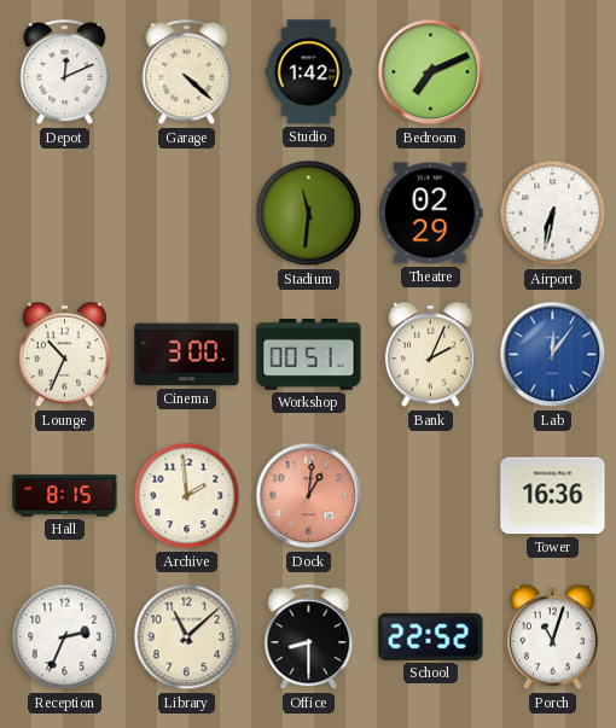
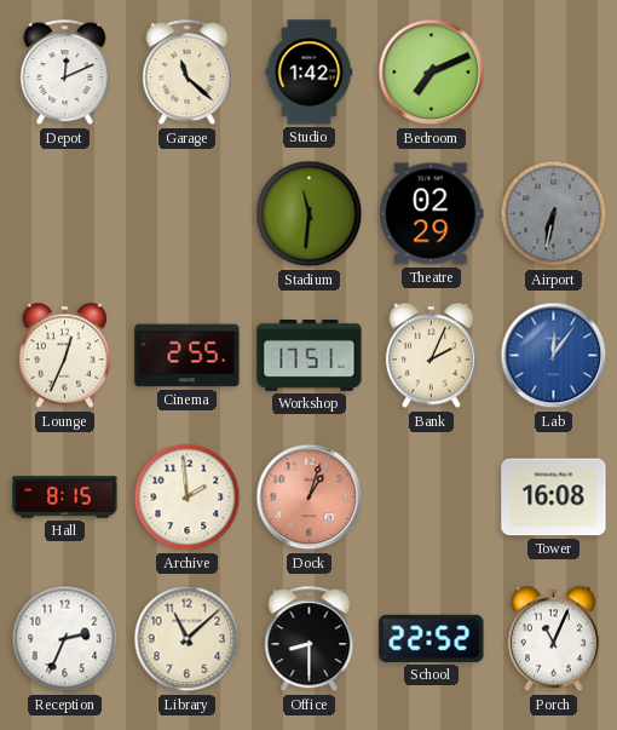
Garage: 4:22 -> 11:22
Airport dial: white -> grey
Lounge: 10:34 -> 12:34
Cinema: 3:00 -> 2:55
Workshop: 00:51 -> 17:51
Dock: 1:01 -> 1:03
Tower: 16:36 -> 16:08
Porch: 11:03 -> 11:04
